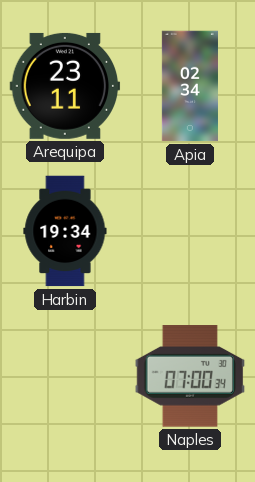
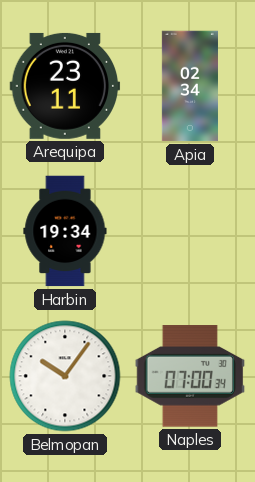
Belmopan: none -> 10:06
